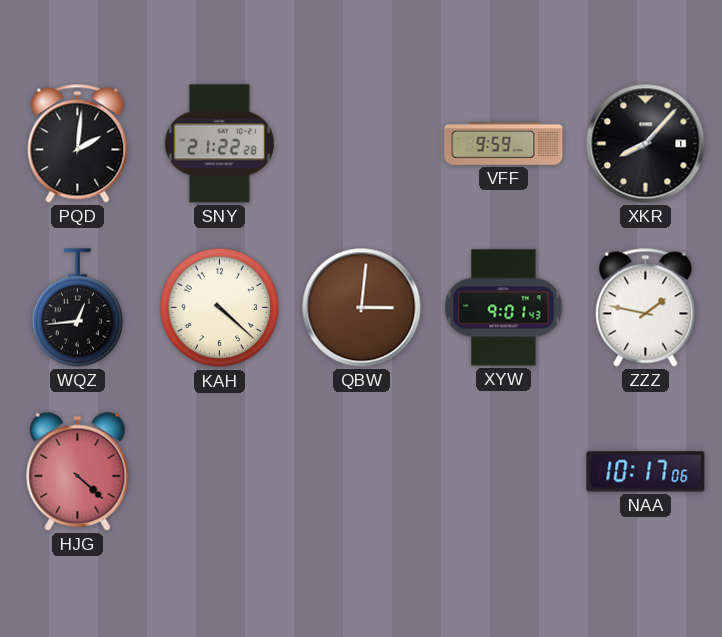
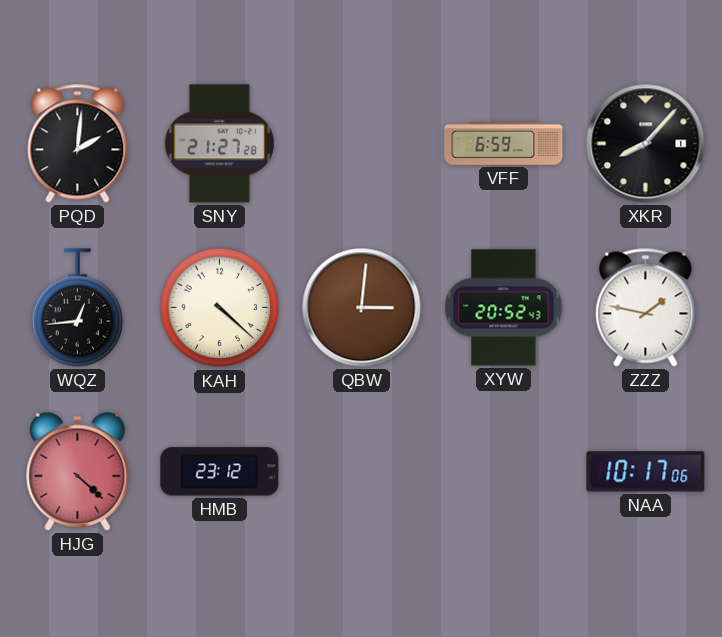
SNY: 21:22 -> 21:27
VFF: 9:59 -> 6:59
XYW: 9:01 -> 20:52
HMB: none -> 23:12
